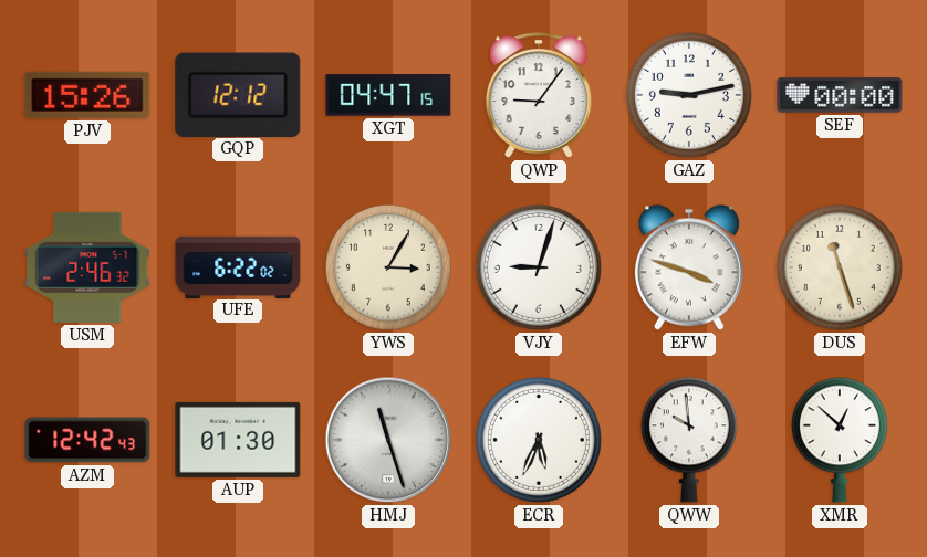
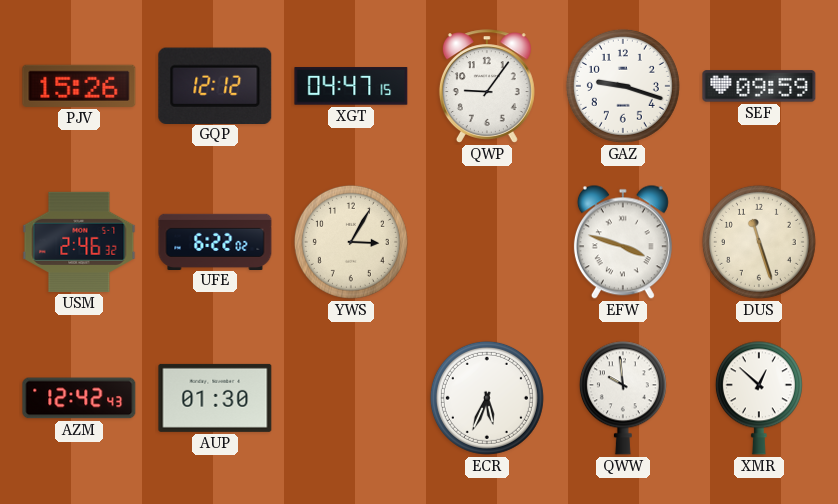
GAZ: 9:13 -> 9:18
SEF: 00:00 -> 09:59
VJY: 9:03 -> none
HMJ: 11:27 -> none
